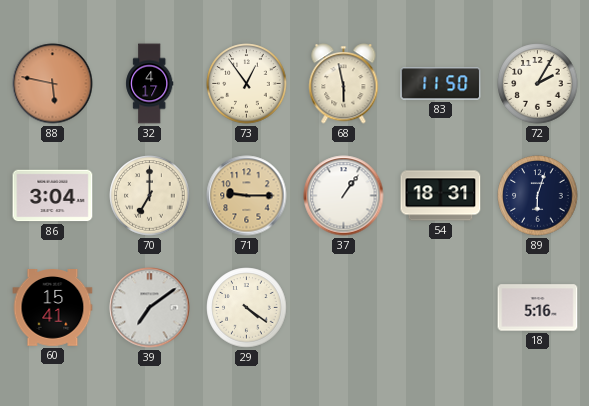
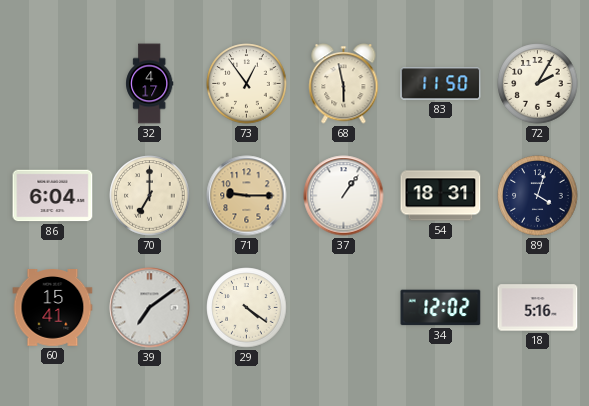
88: 5:47 -> none
86: 3:04 -> 6:04
89: 6:03 -> 4:03
34: none -> 12:02
